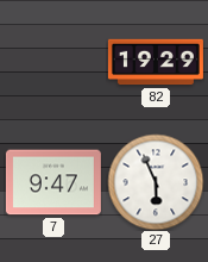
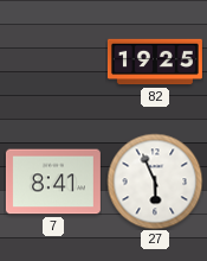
82: 19:29 -> 19:25
7: 9:47 -> 8:41
